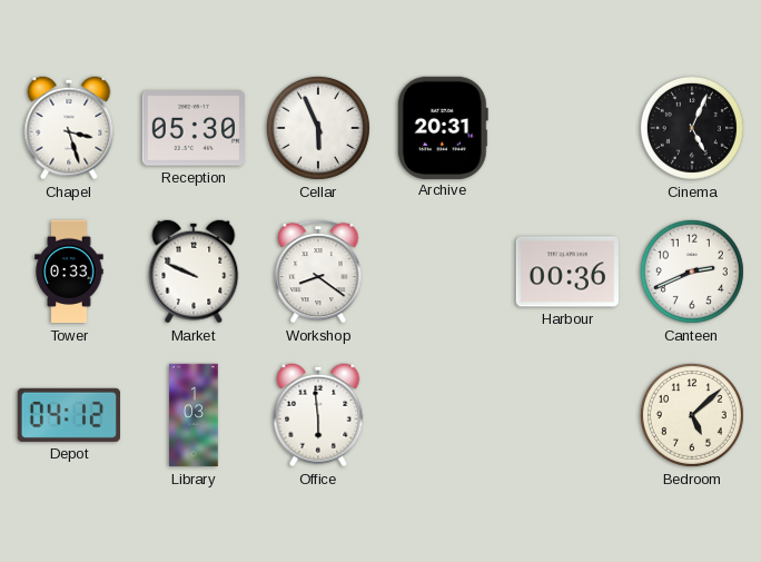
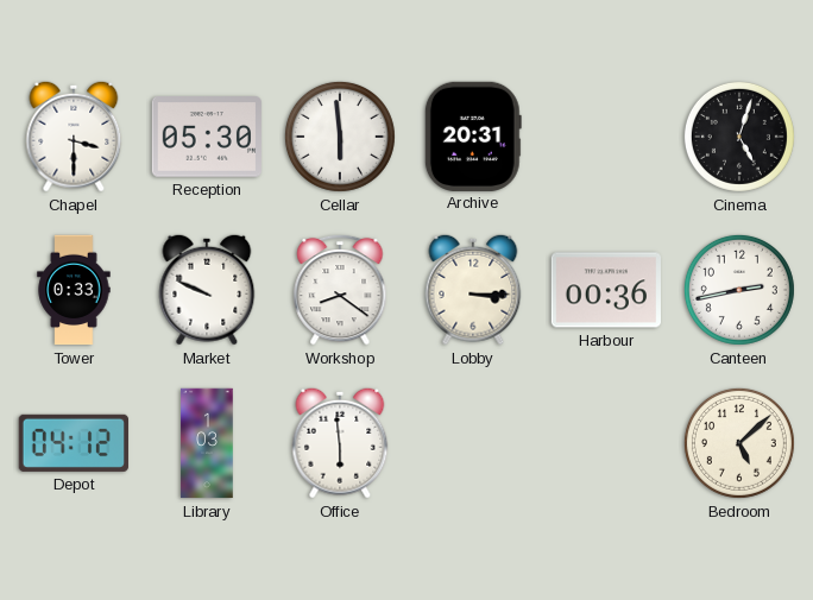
Chapel: 3:27 -> 3:30
Cellar: 5:56 -> 5:59
Cinema: 5:04 -> 5:03
Lobby: none -> 3:15
Canteen: 2:41 -> 2:43
